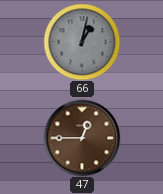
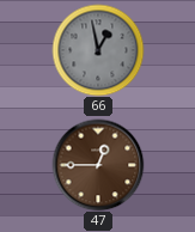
66: 1:02 -> 12:58
